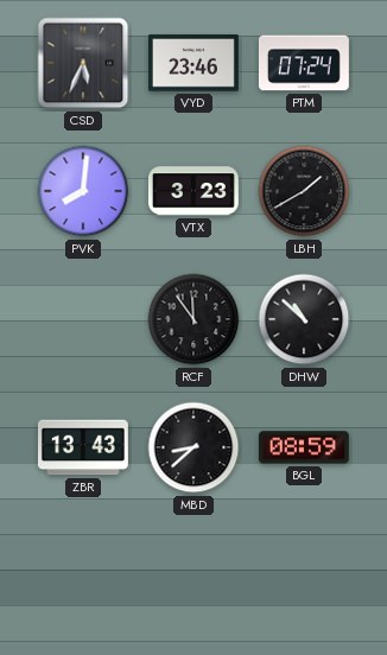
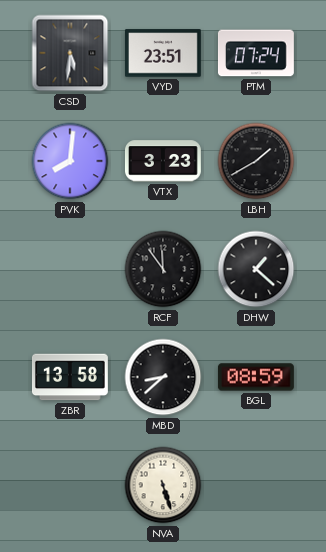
CSD: 5:34 -> 5:31
VYD: 23:46 -> 23:51
DHW: 10:52 -> 1:22
ZBR: 13:43 -> 13:58
NVA: none -> 5:27
